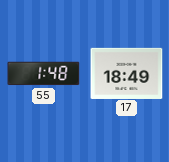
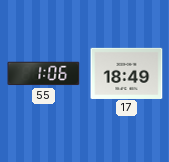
55: 1:48 -> 1:06
